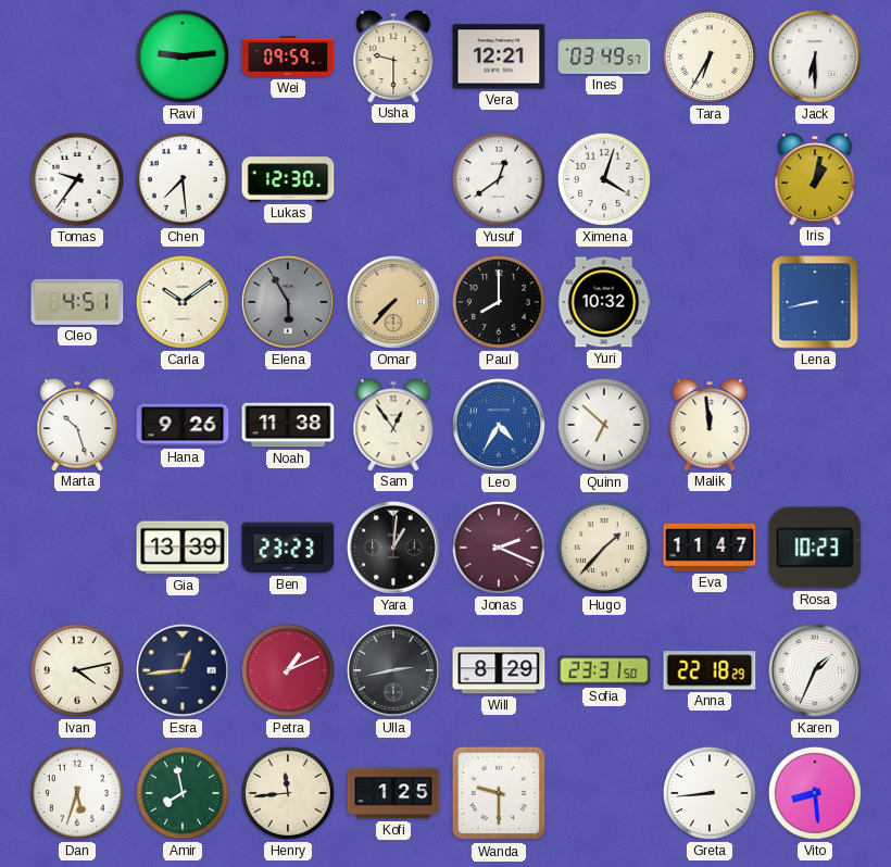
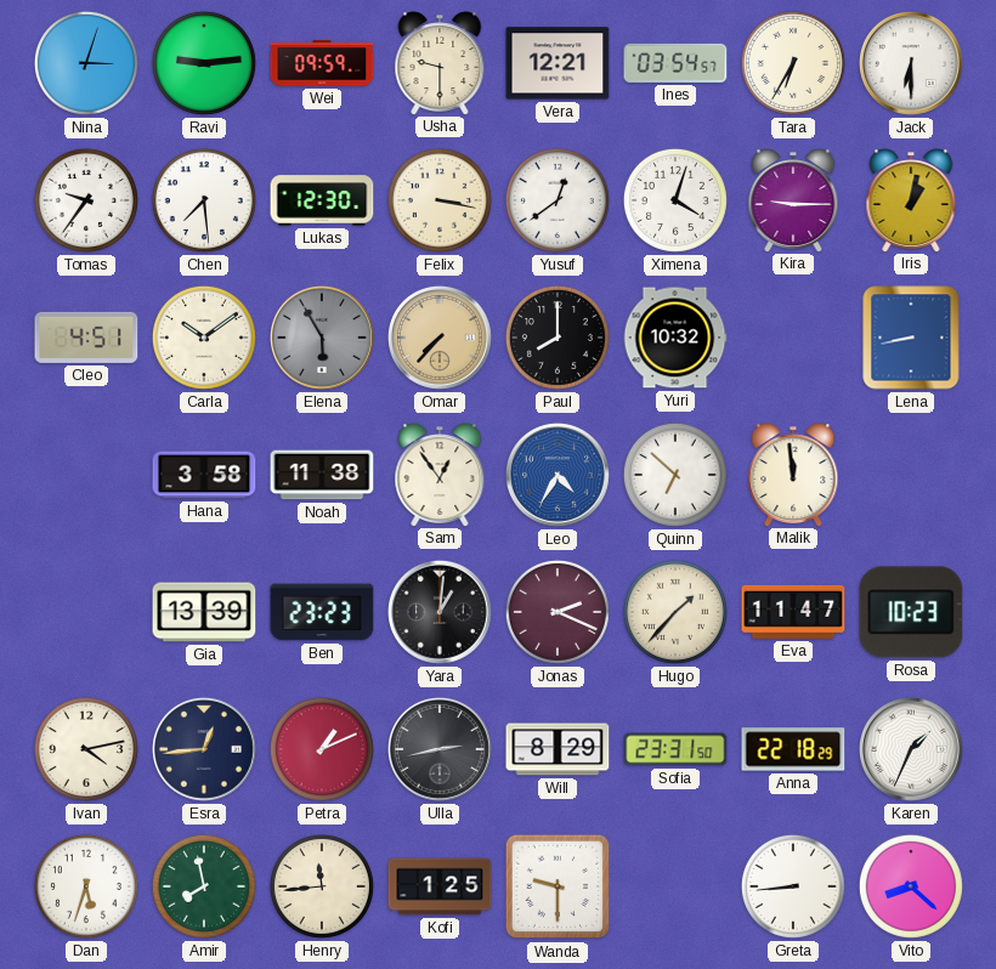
Nina: none -> 3:03
Ines: 03:49 -> 03:54
Felix: none -> 3:17
Kira: none -> 9:15
Marta: 10:27 -> none
Hana: 9:26 -> 3:58
Vito: 8:29 -> 8:22
